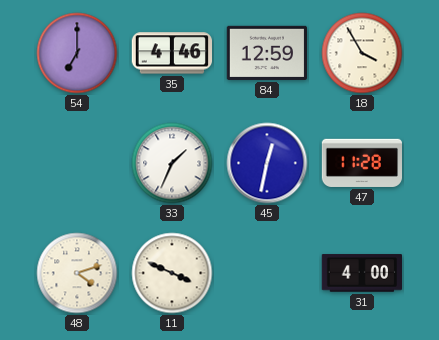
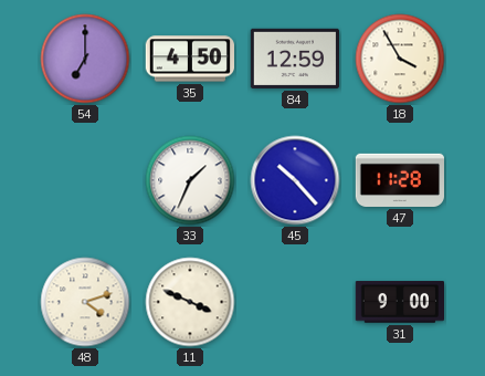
35: 4:46 -> 4:50
45: 12:32 -> 10:23
31: 4:00 -> 9:00
